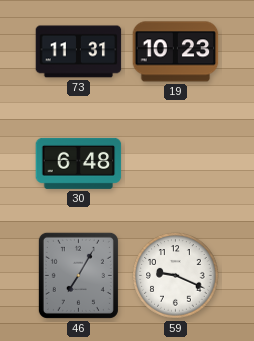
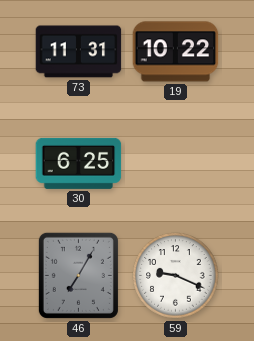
19: 10:23 -> 10:22
30: 6:48 -> 6:25
